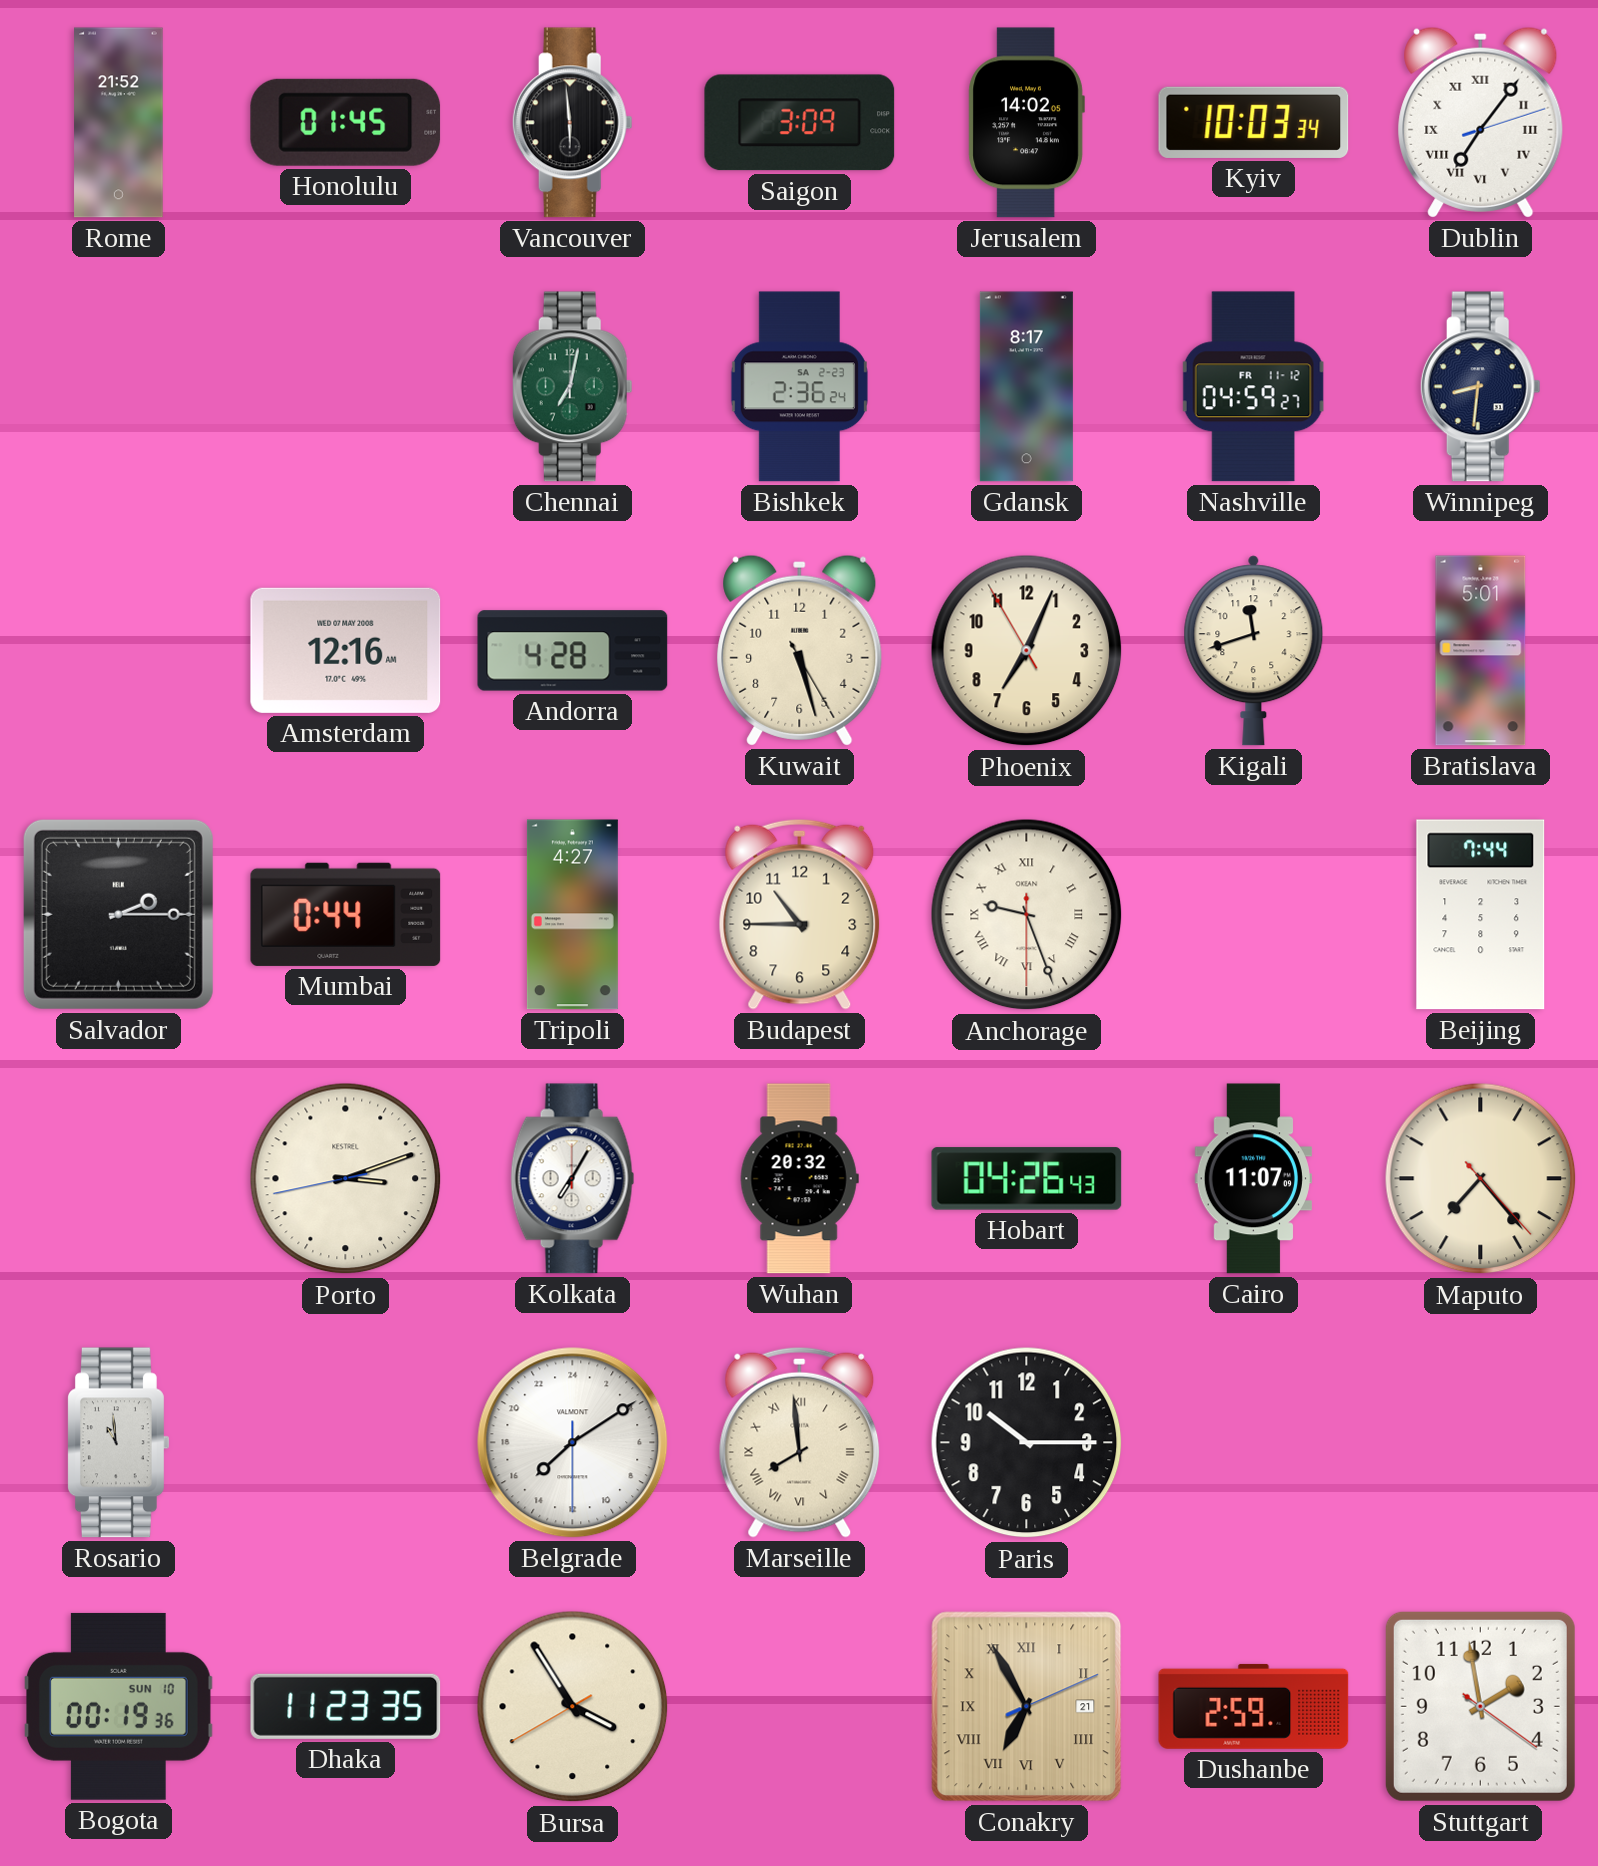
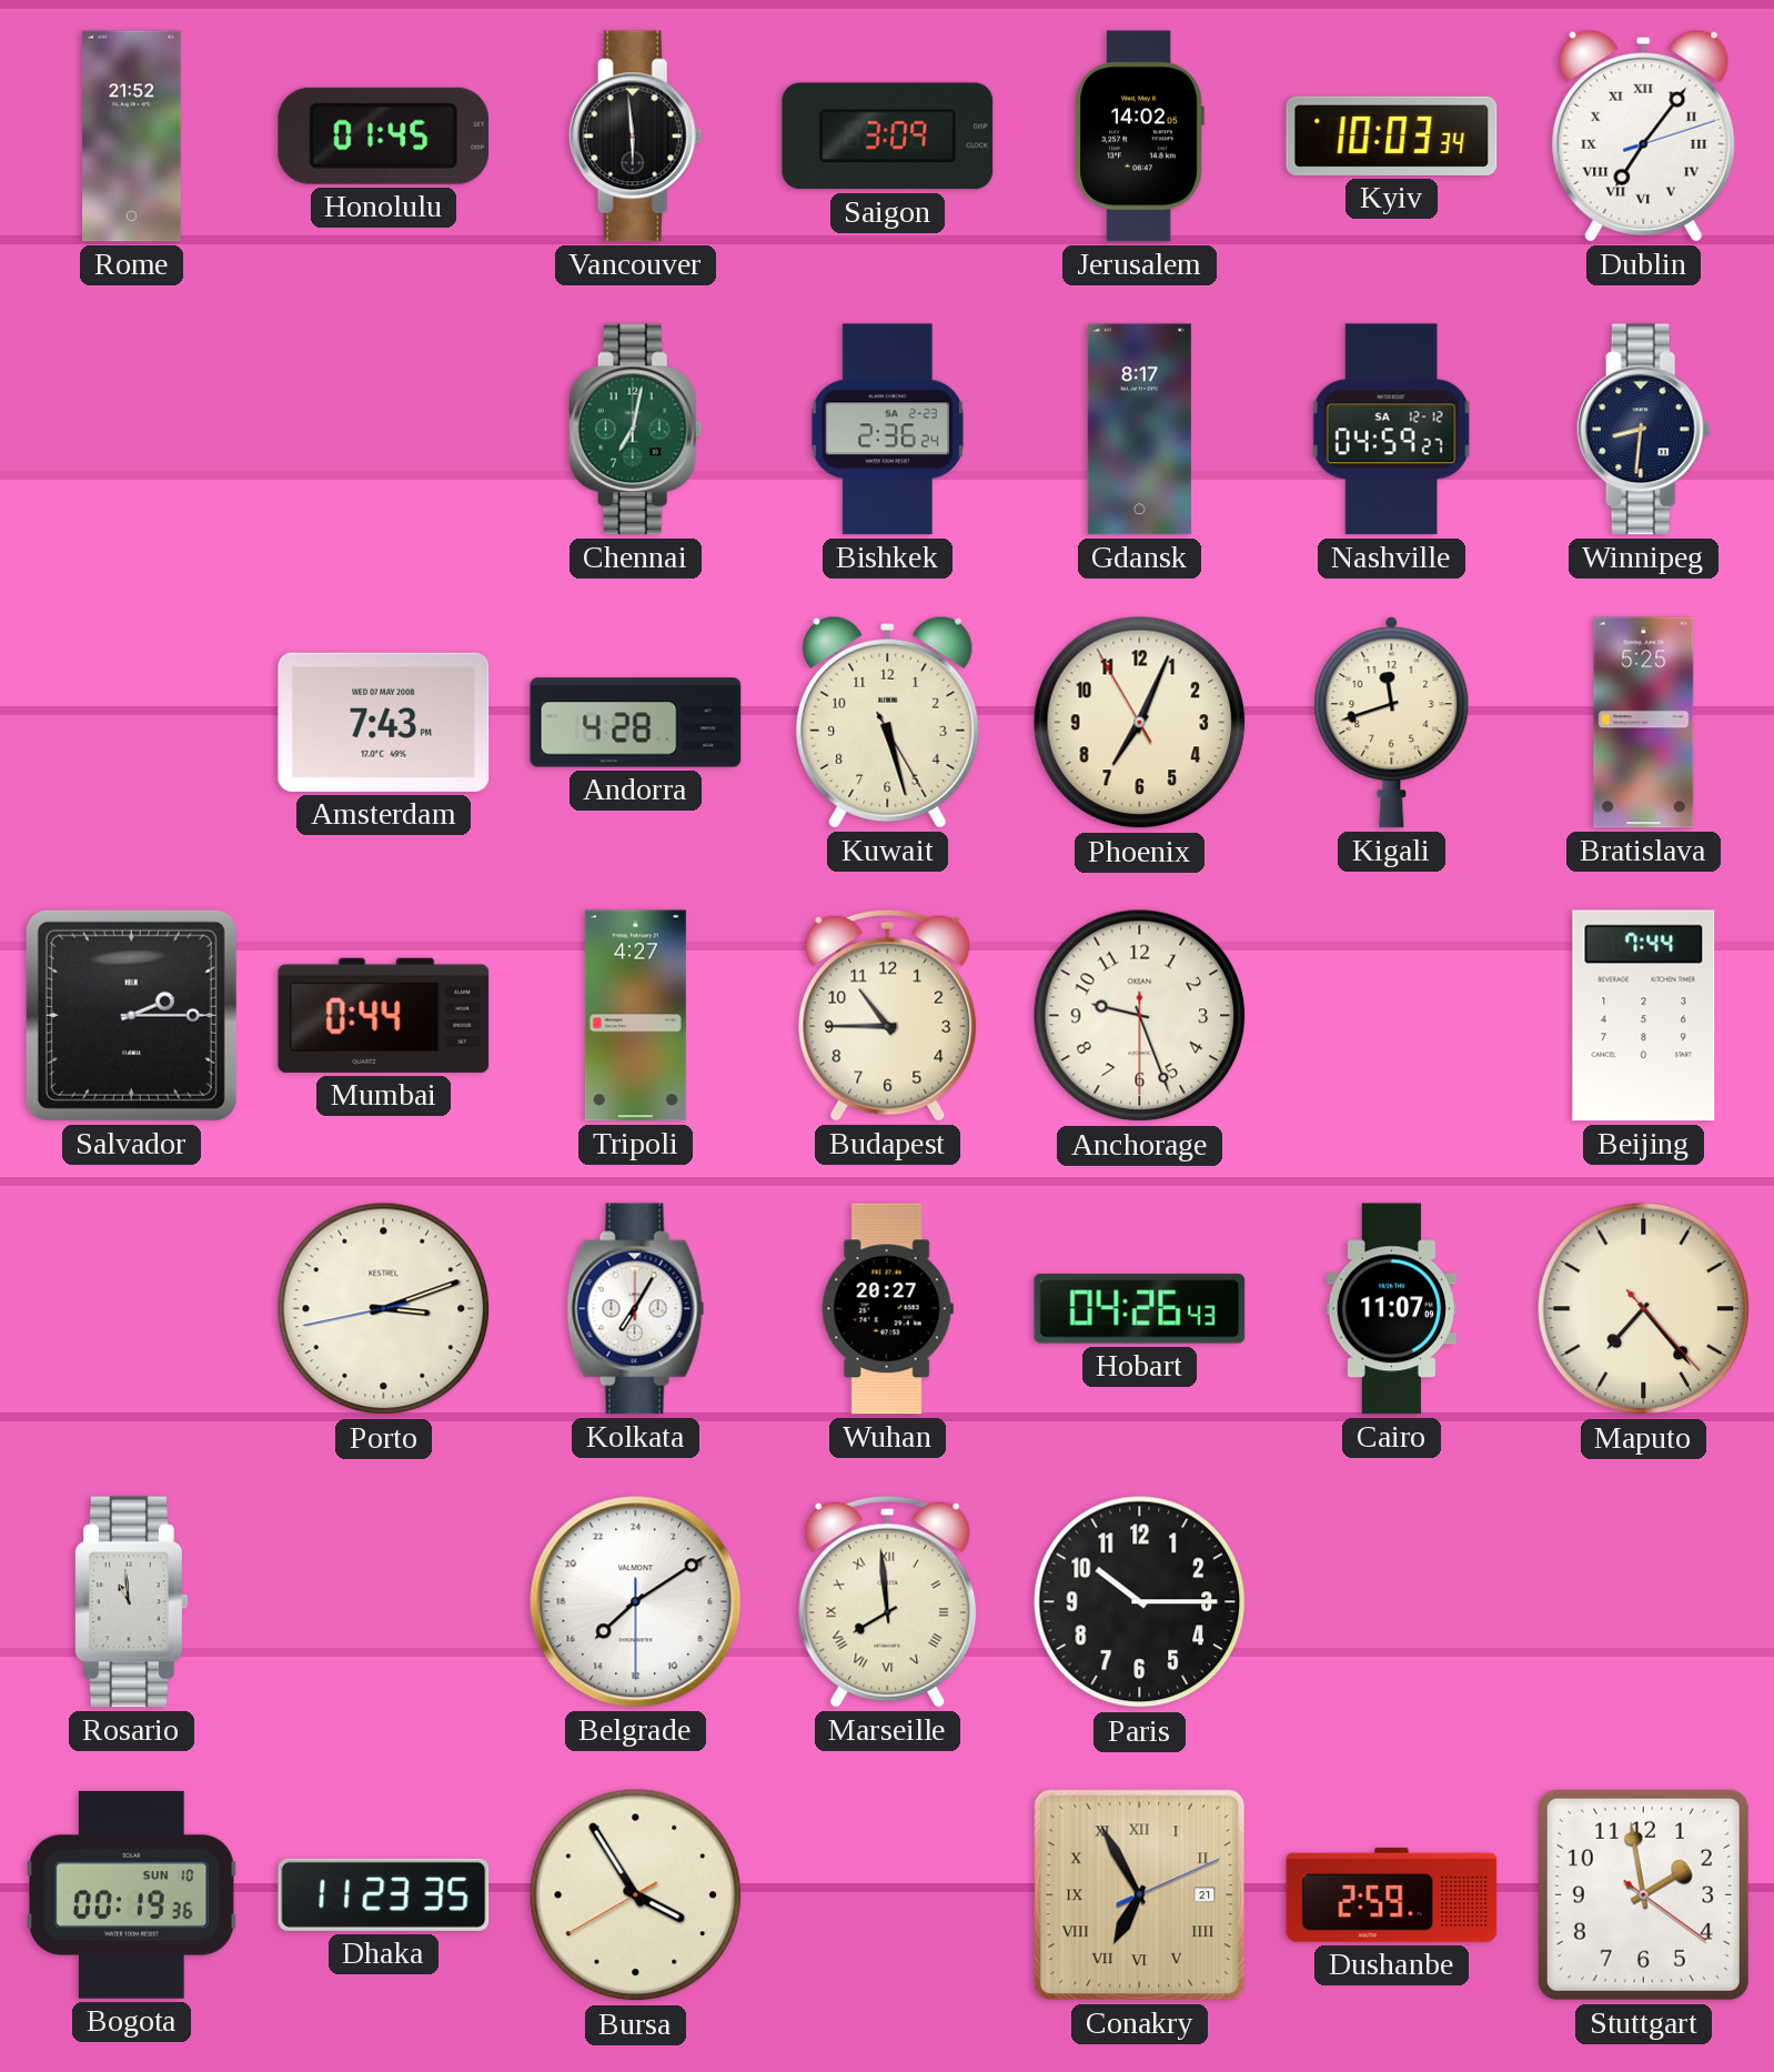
Nashville date: FR 11-12 -> SA 12-12
Amsterdam: 12:16 -> 7:43
Bratislava: 5:01 -> 5:25
Anchorage numerals: Roman -> Arabic
Wuhan: 20:32 -> 20:27
